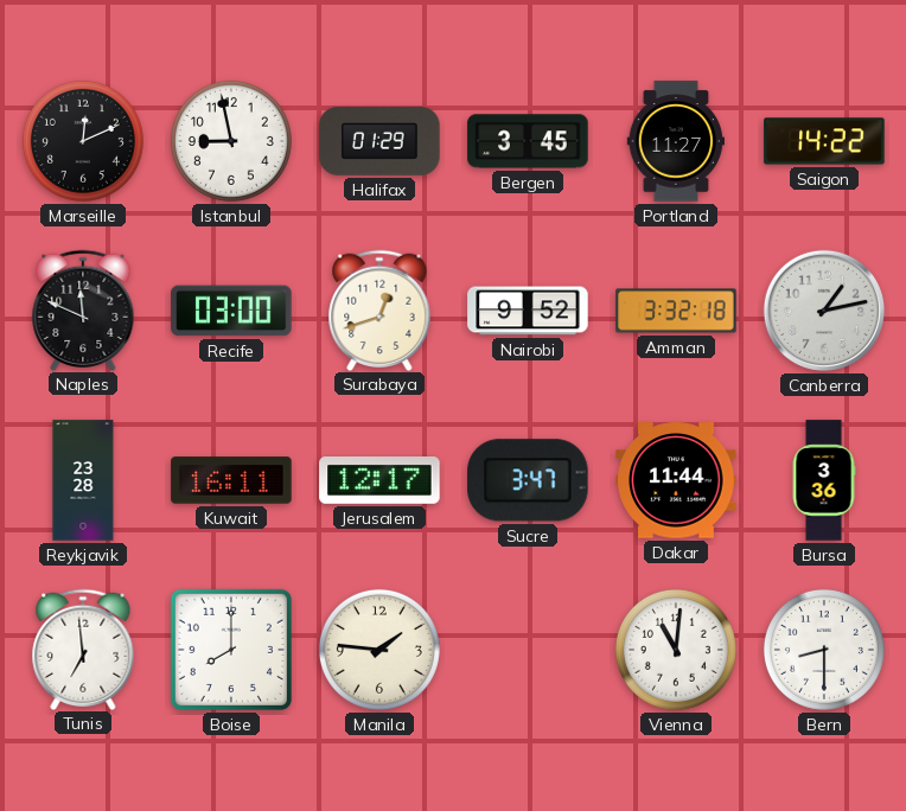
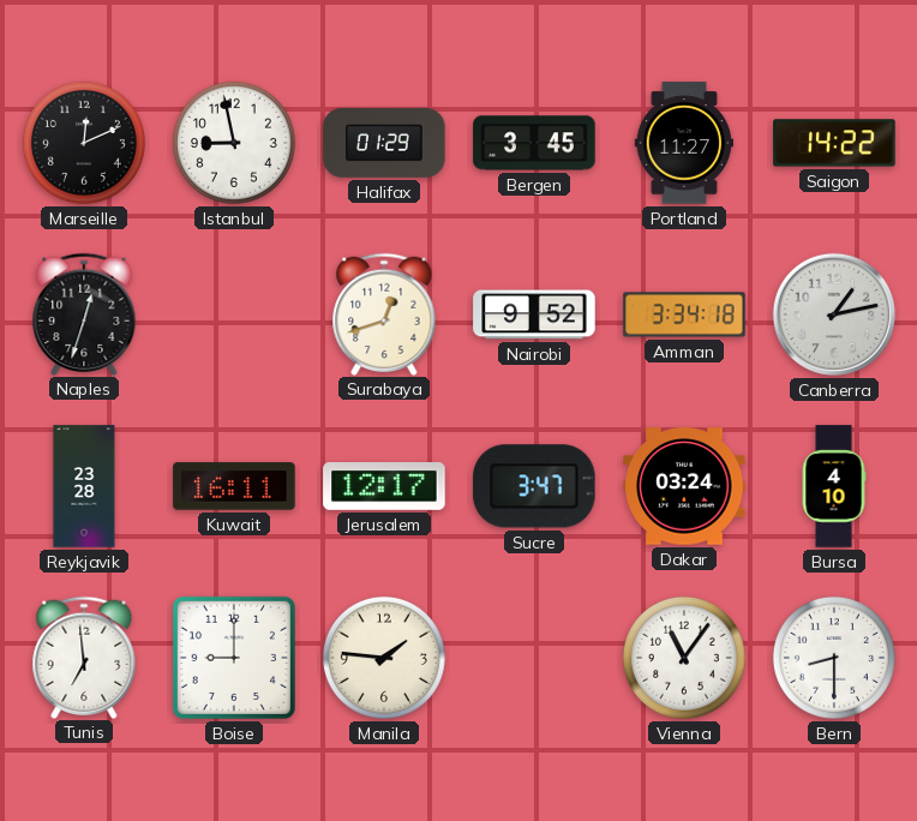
Naples: 11:49 -> 12:33
Recife: 03:00 -> none
Amman: 3:32 -> 3:34
Dakar: 11:44 -> 03:24
Bursa: 3:36 -> 4:10
Boise: 8:00 -> 9:00
Vienna: 11:01 -> 11:06
